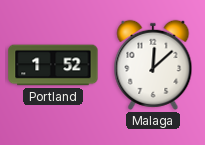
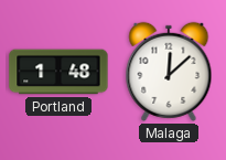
Portland: 1:52 -> 1:48
